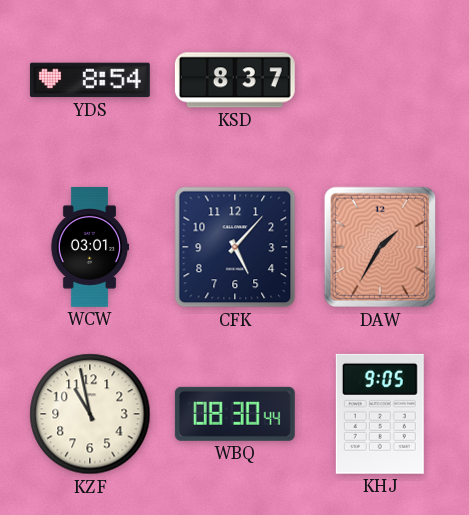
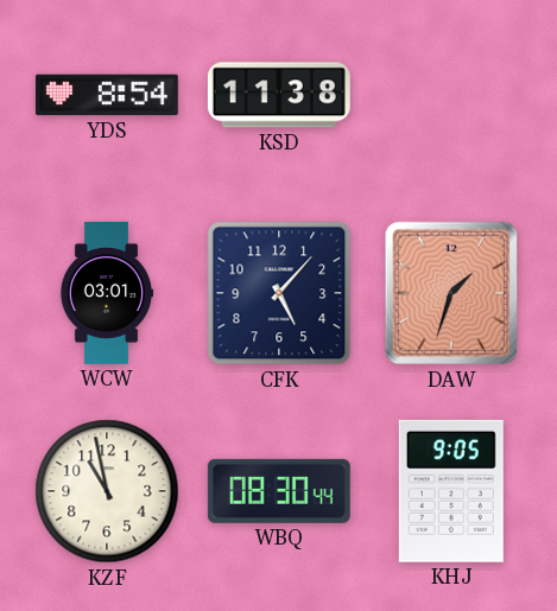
KSD: 8:37 -> 11:38
DAW: 1:35 -> 1:33
